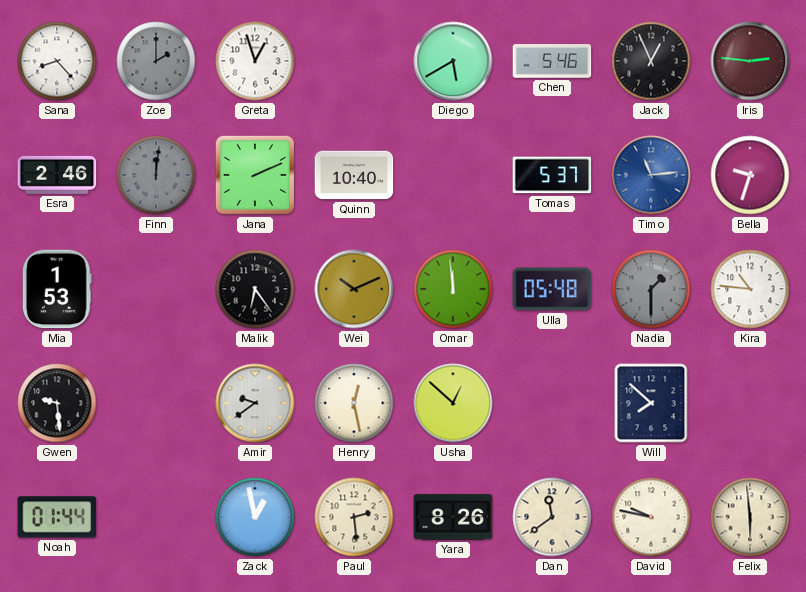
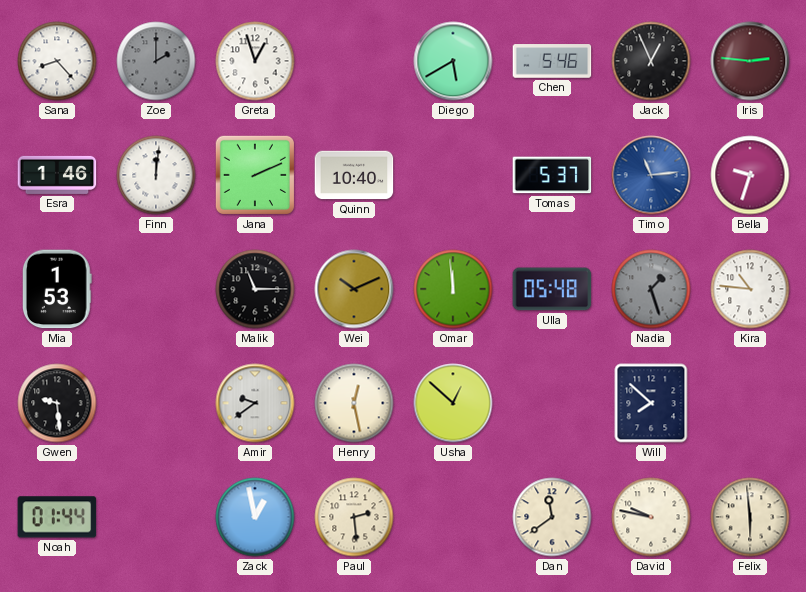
Esra: 2:46 -> 1:46
Finn dial: grey -> white
Malik: 6:24 -> 11:15
Nadia: 1:30 -> 1:27
Yara: 8:26 -> none
